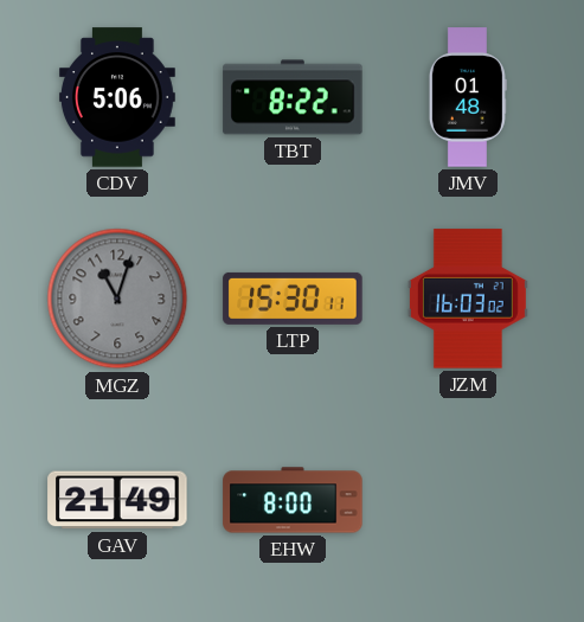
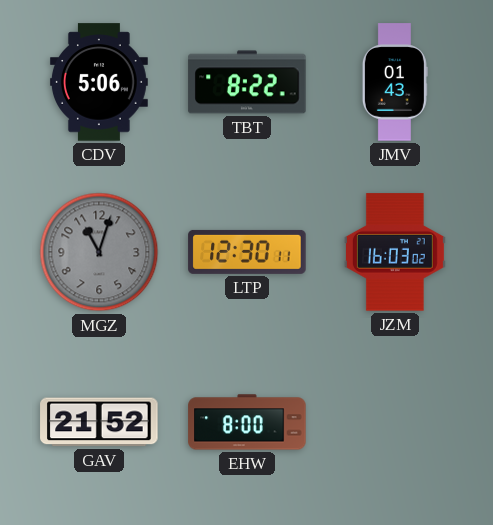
JMV: 01:48 -> 01:43
LTP: 15:30 -> 12:30
GAV: 21:49 -> 21:52
